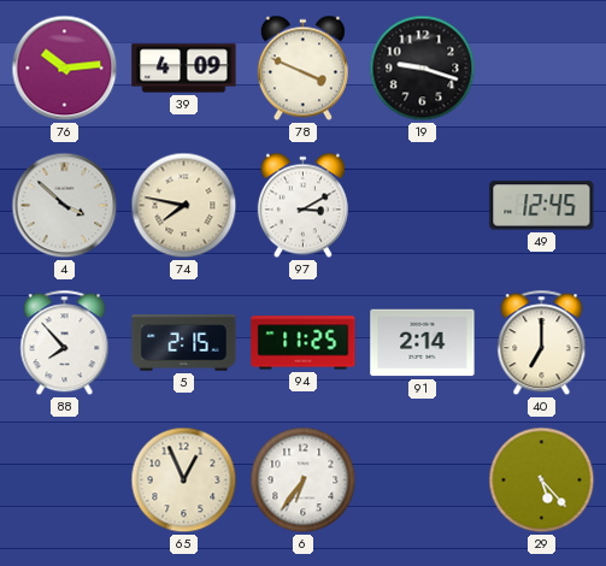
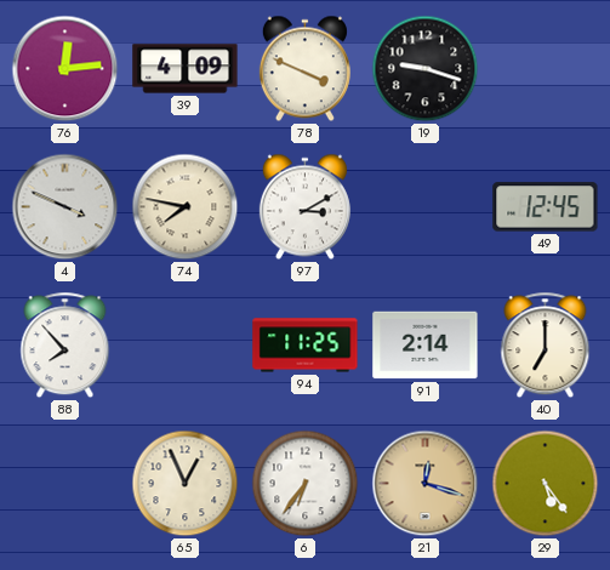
76: 10:14 -> 12:14
4: 3:52 -> 3:49
5: 2:15 -> none
21: none -> 12:18
29: 5:23 -> 5:24
